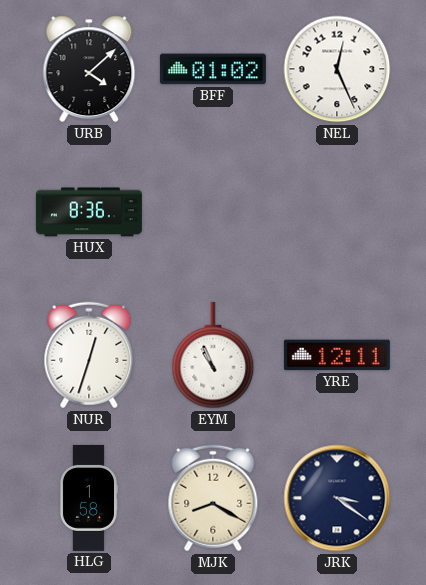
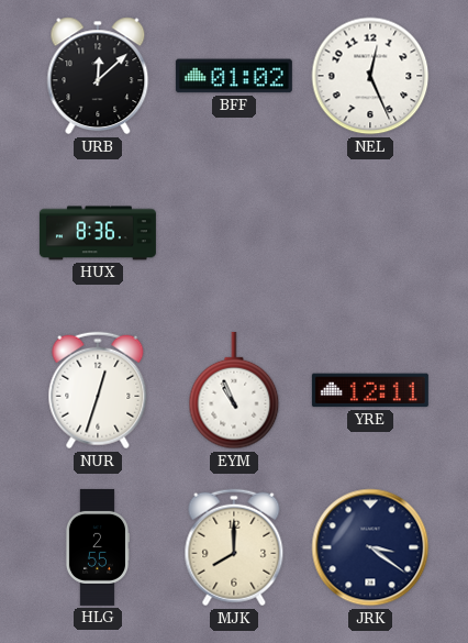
URB: 4:08 -> 12:08
HLG: 1:58 -> 2:55
MJK: 8:20 -> 8:00
